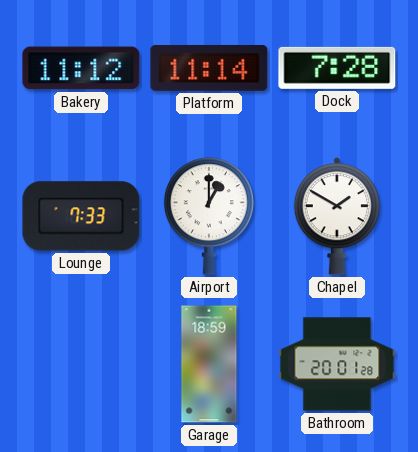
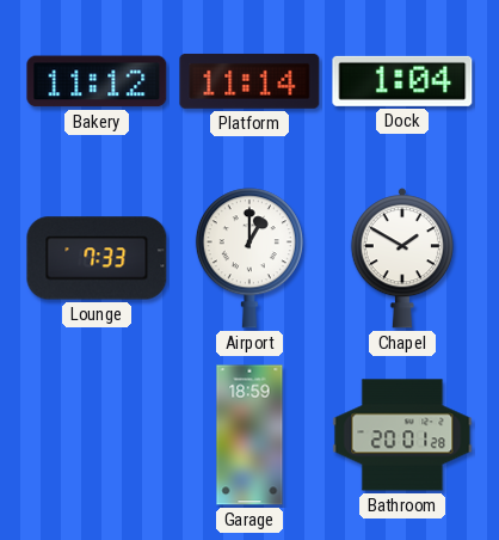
Dock: 7:28 -> 1:04
